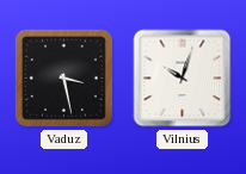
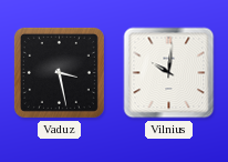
Vilnius: 10:03 -> 10:01
